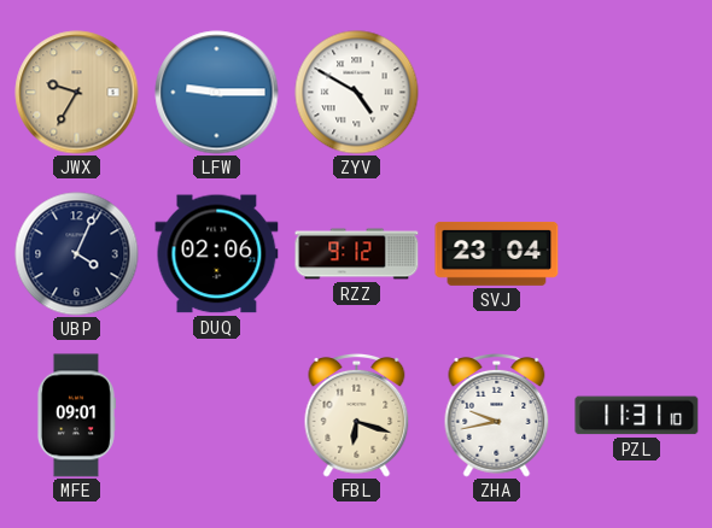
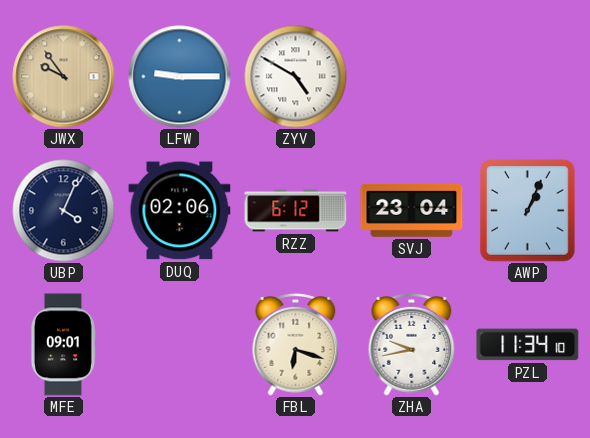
JWX: 9:35 -> 9:54
RZZ: 9:12 -> 6:12
AWP: none -> 1:04
PZL: 11:31 -> 11:34
